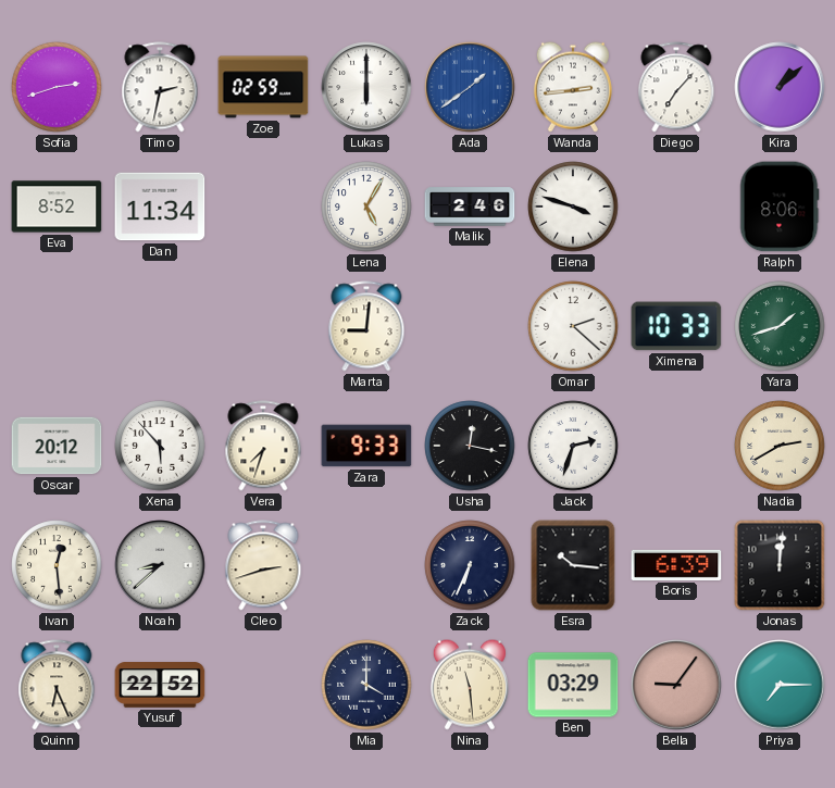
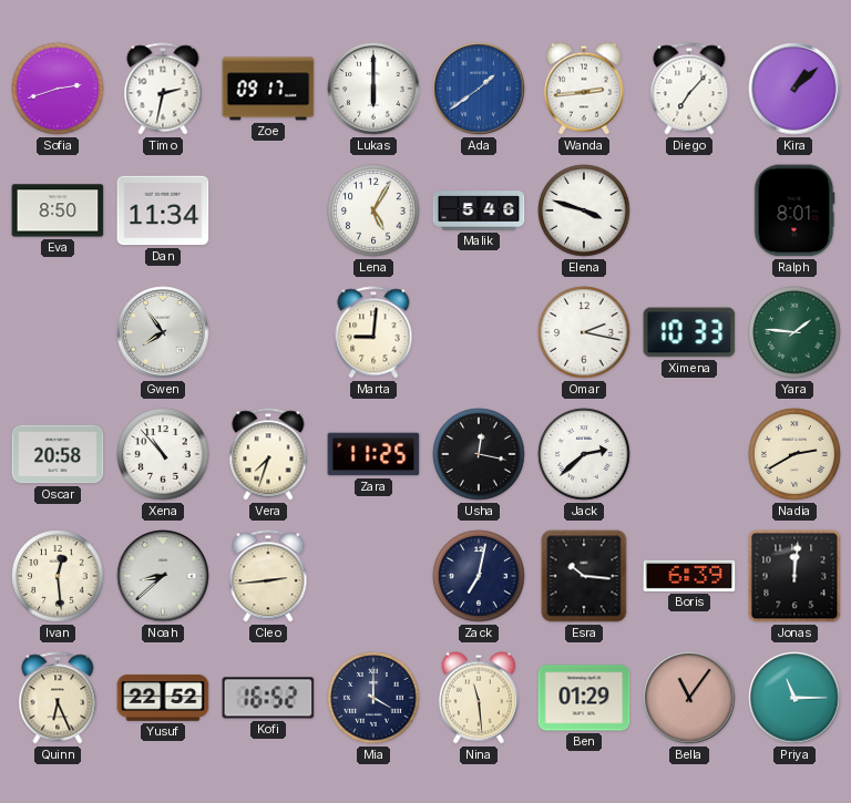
Zoe: 02:59 -> 09:17
Eva: 8:52 -> 8:50
Malik: 2:46 -> 5:46
Ralph: 8:06 -> 8:01
Gwen: none -> 7:54
Omar: 2:22 -> 2:17
Yara: 1:42 -> 1:46
Oscar: 20:12 -> 20:58
Xena: 5:53 -> 10:53
Zara: 9:33 -> 11:25
Jack: 2:33 -> 2:38
Cleo: 2:42 -> 2:44
Zack: 6:34 -> 7:02
Kofi: none -> 16:52
Ben: 03:29 -> 01:29
Bella: 9:06 -> 11:06
Priya: 7:15 -> 11:15
